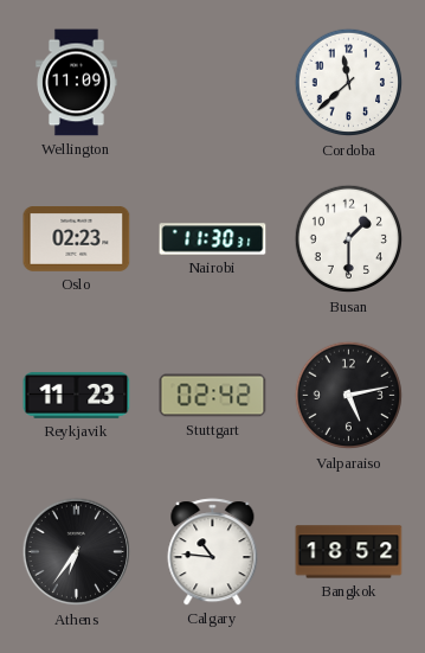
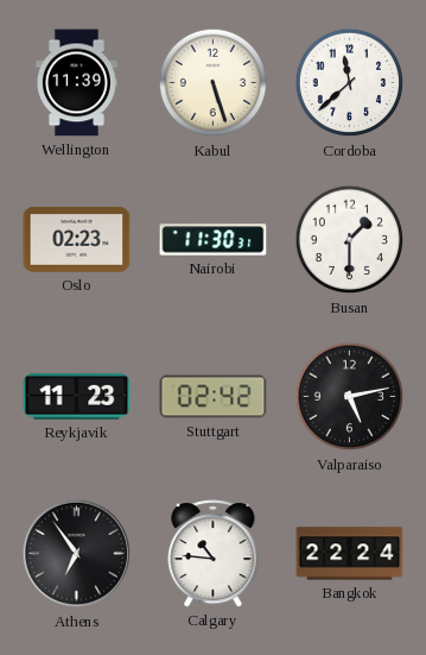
Wellington: 11:09 -> 11:39
Kabul: none -> 5:27
Athens: 6:36 -> 6:54
Bangkok: 18:52 -> 22:24
